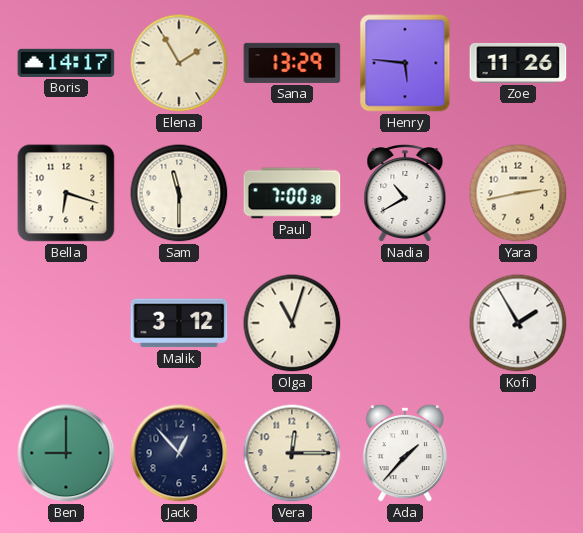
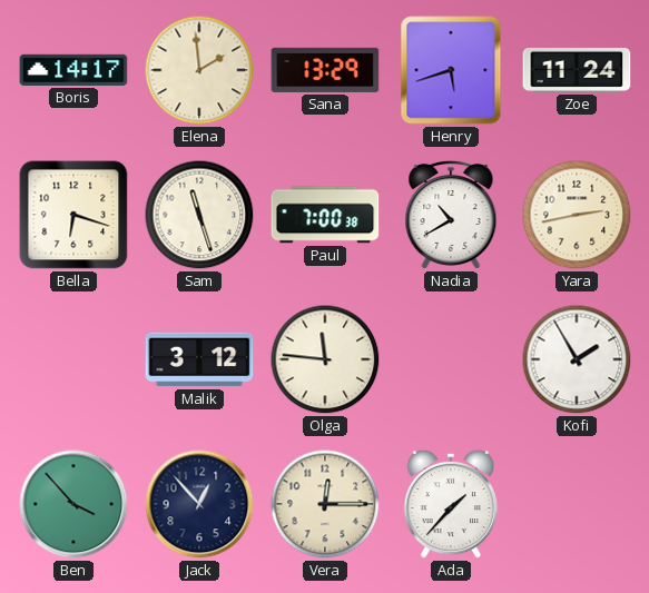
Elena: 1:55 -> 1:59
Henry: 5:46 -> 5:42
Zoe: 11:26 -> 11:24
Sam: 11:30 -> 11:27
Olga: 11:03 -> 11:46
Ben: 9:00 -> 3:53
